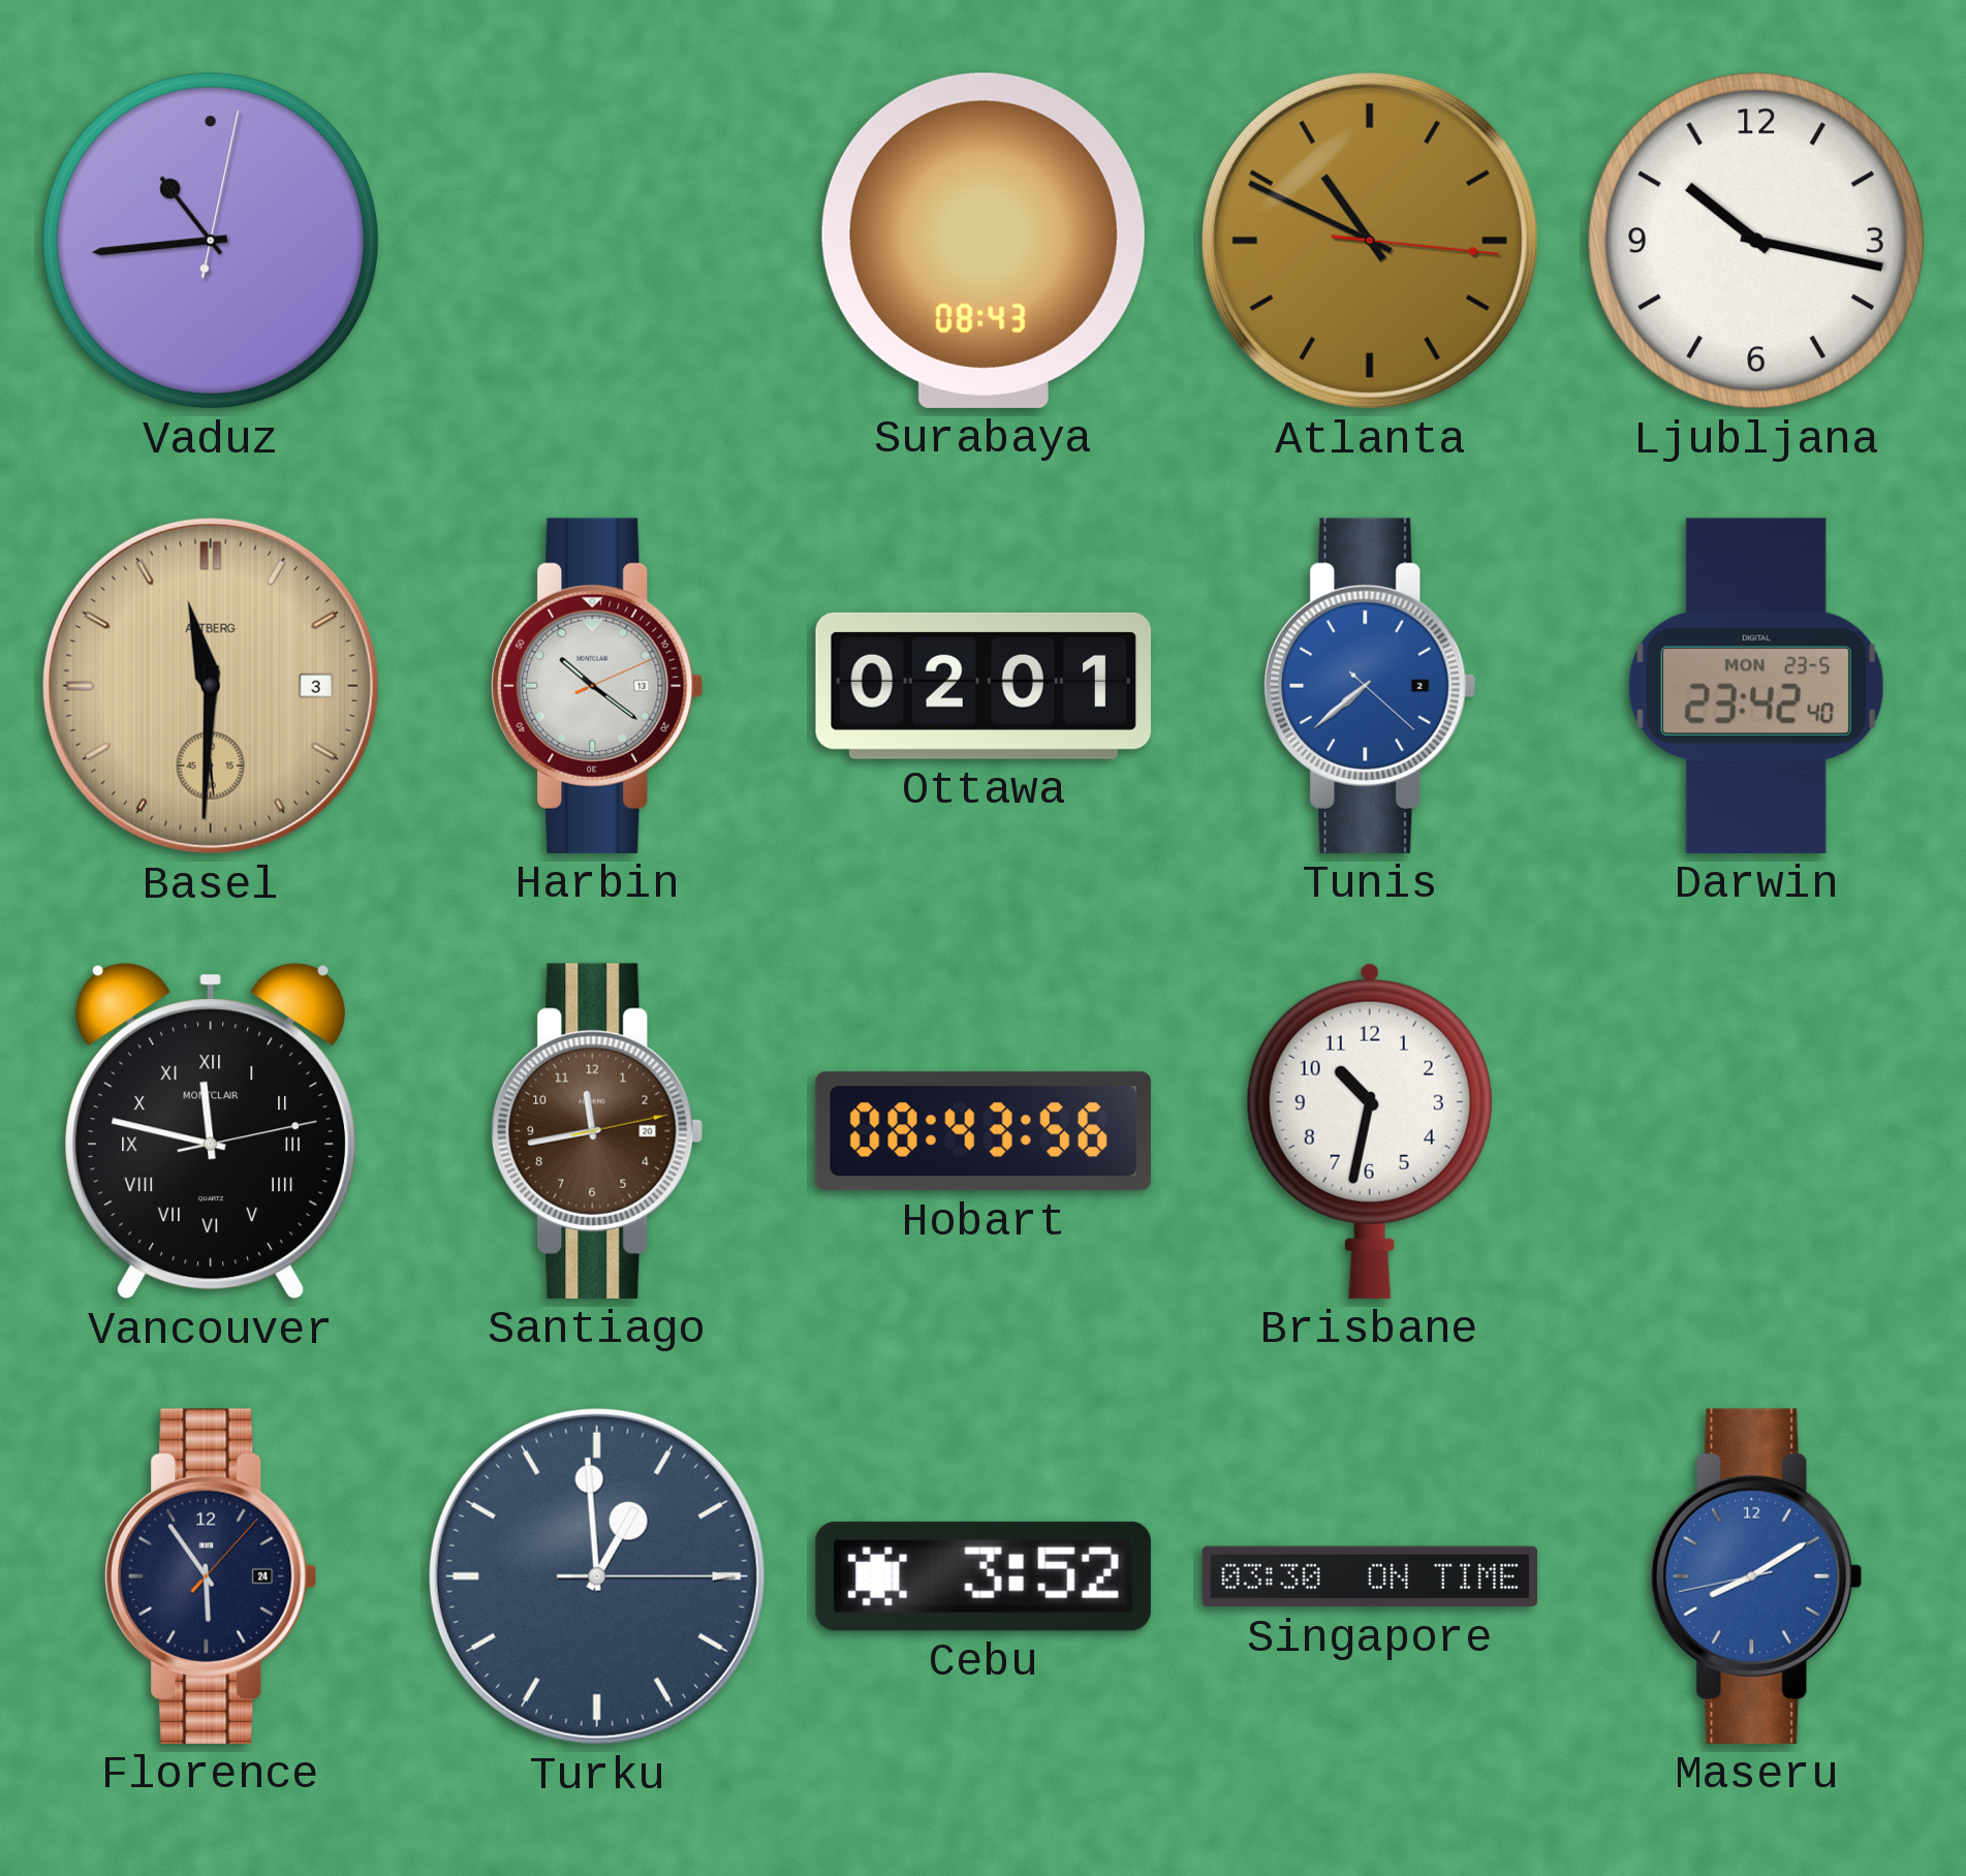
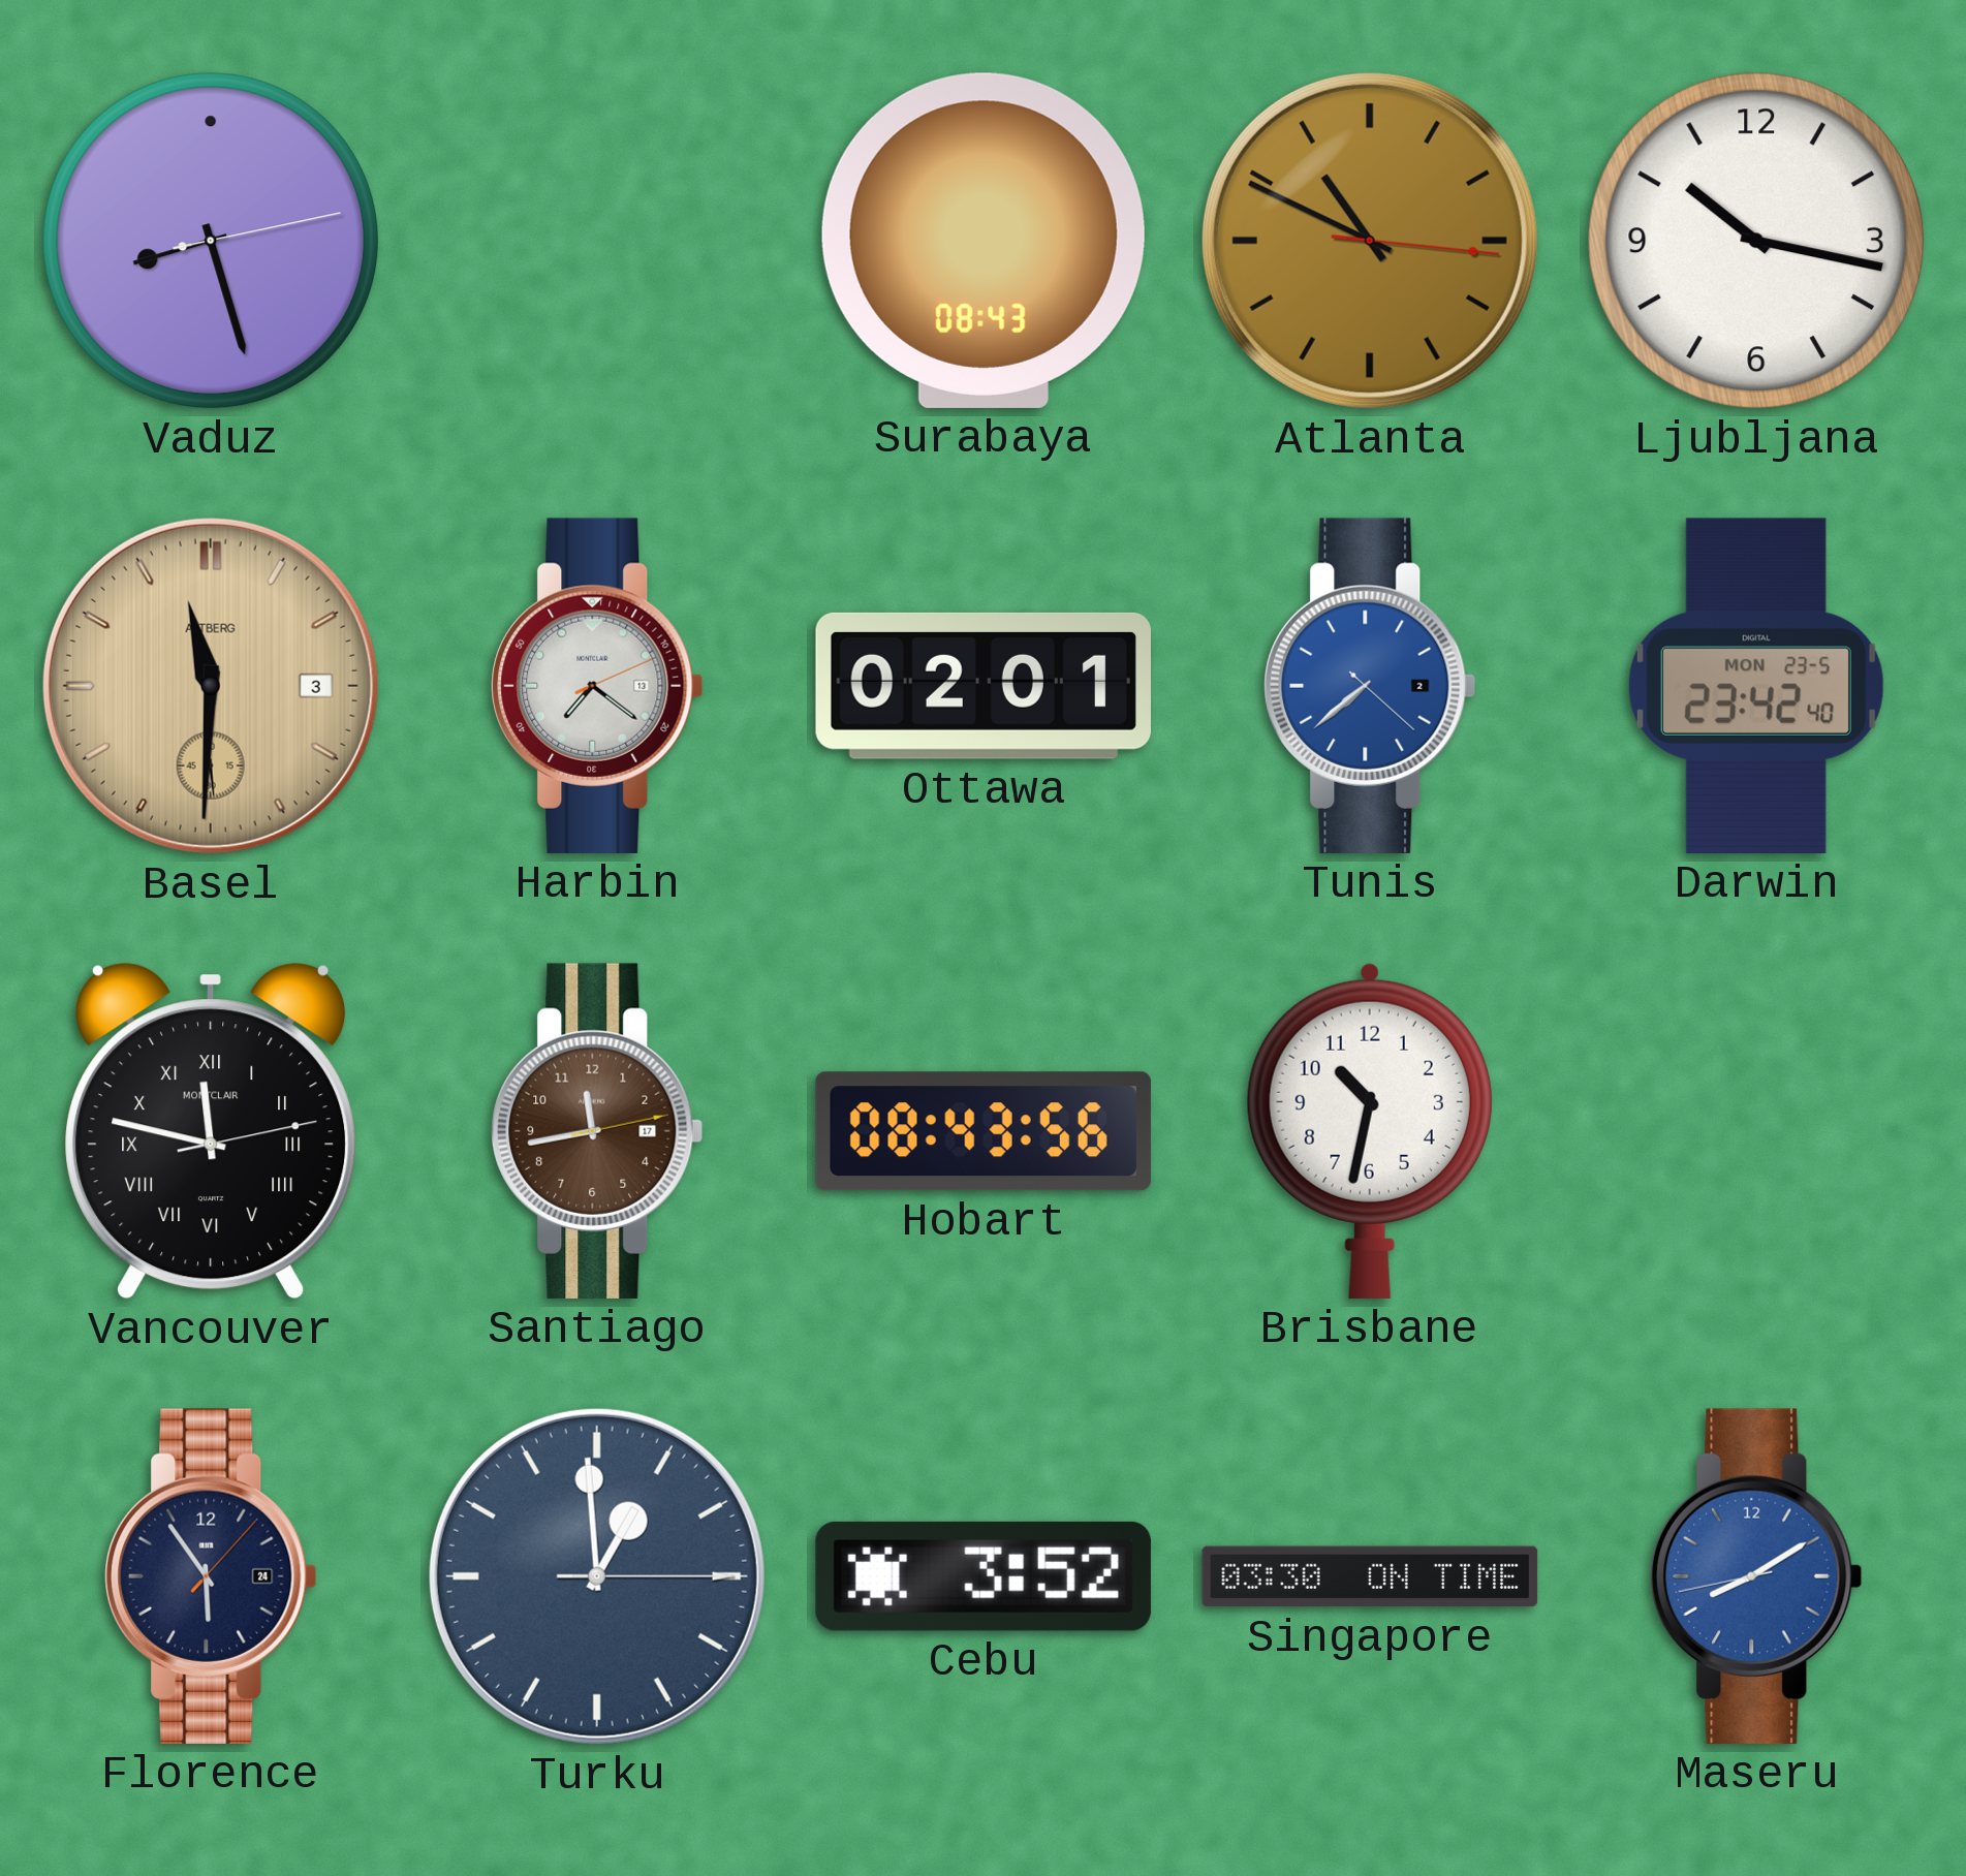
Vaduz: 10:44 -> 8:27
Harbin: 10:21 -> 7:21
Santiago date: 20 -> 17
